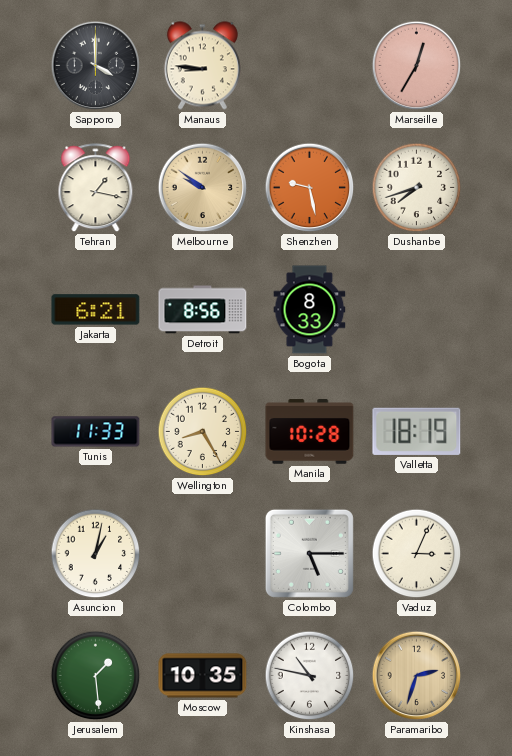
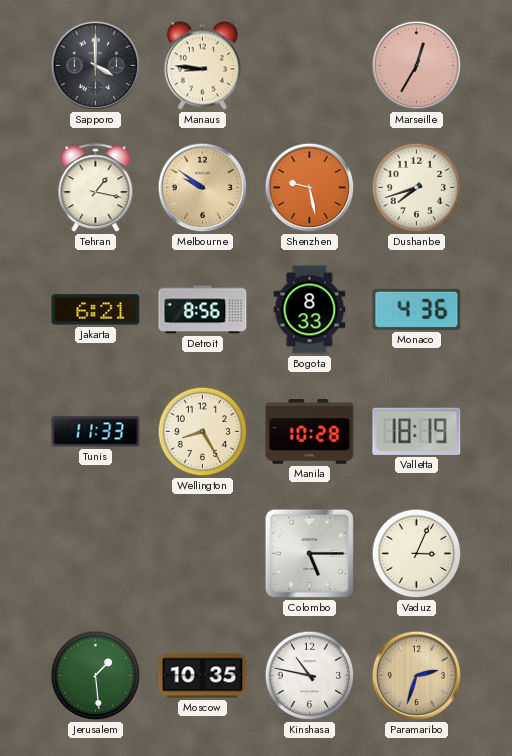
Monaco: none -> 4:36
Asuncion: 1:02 -> none
